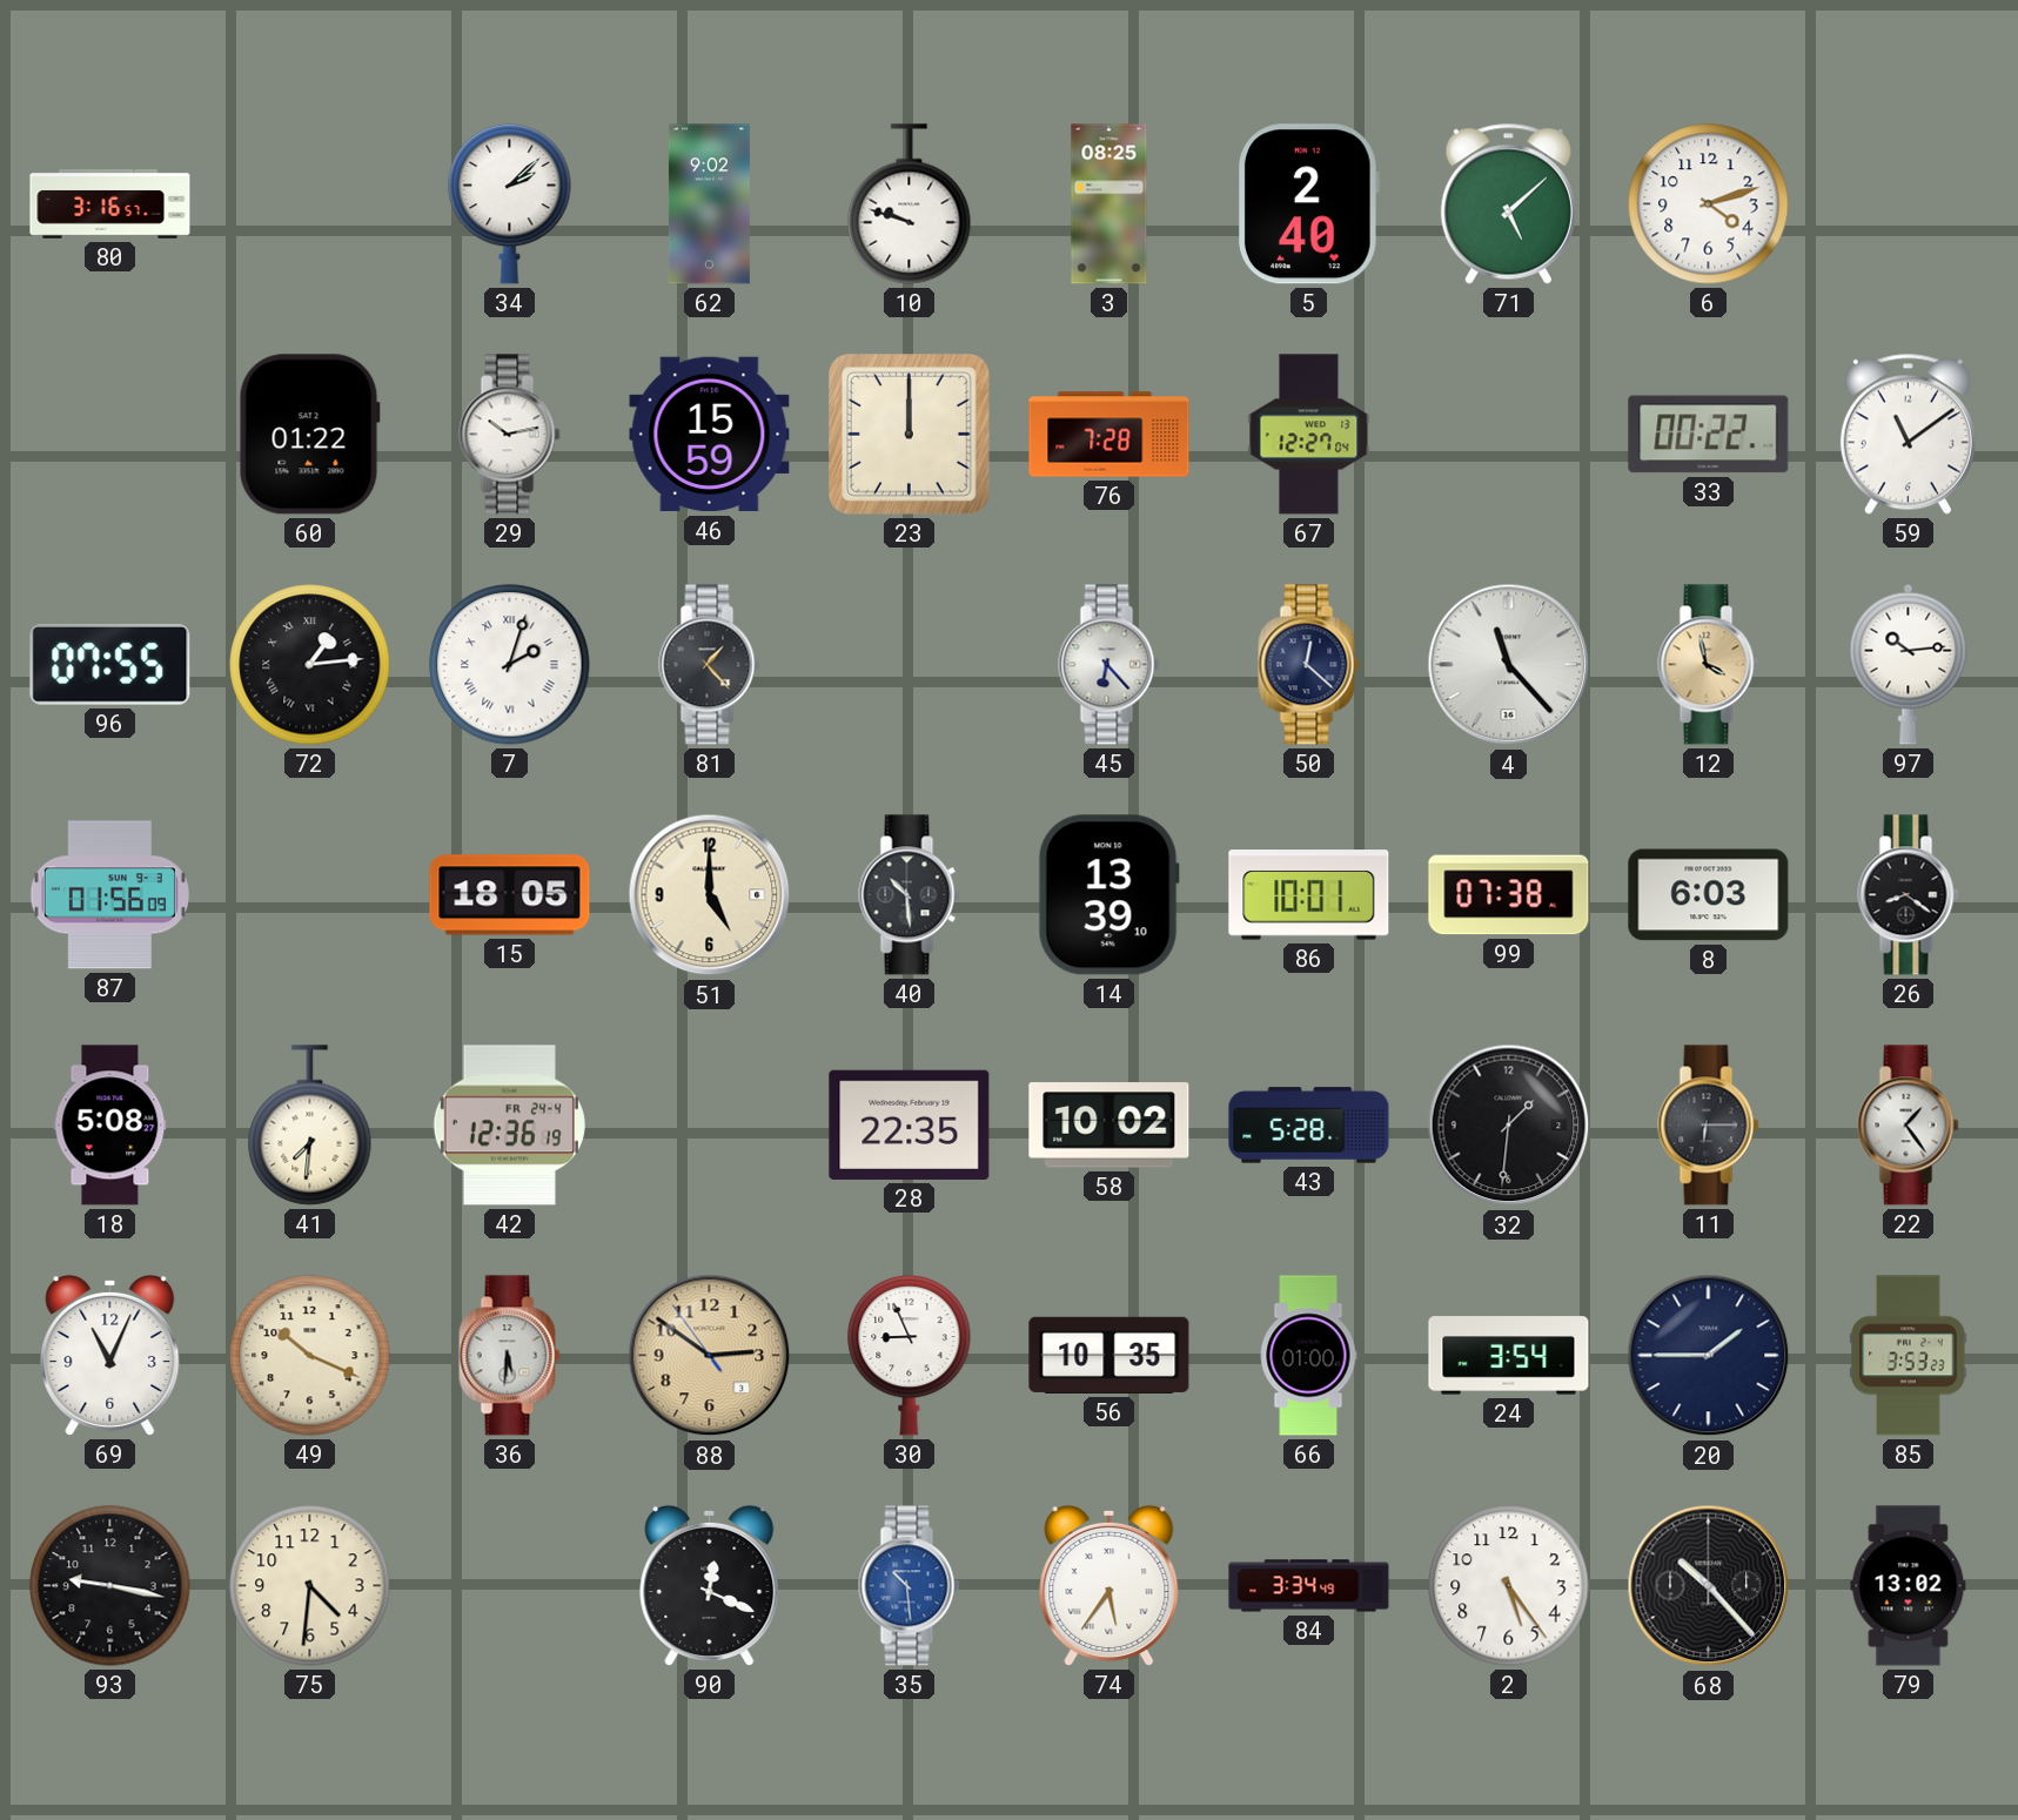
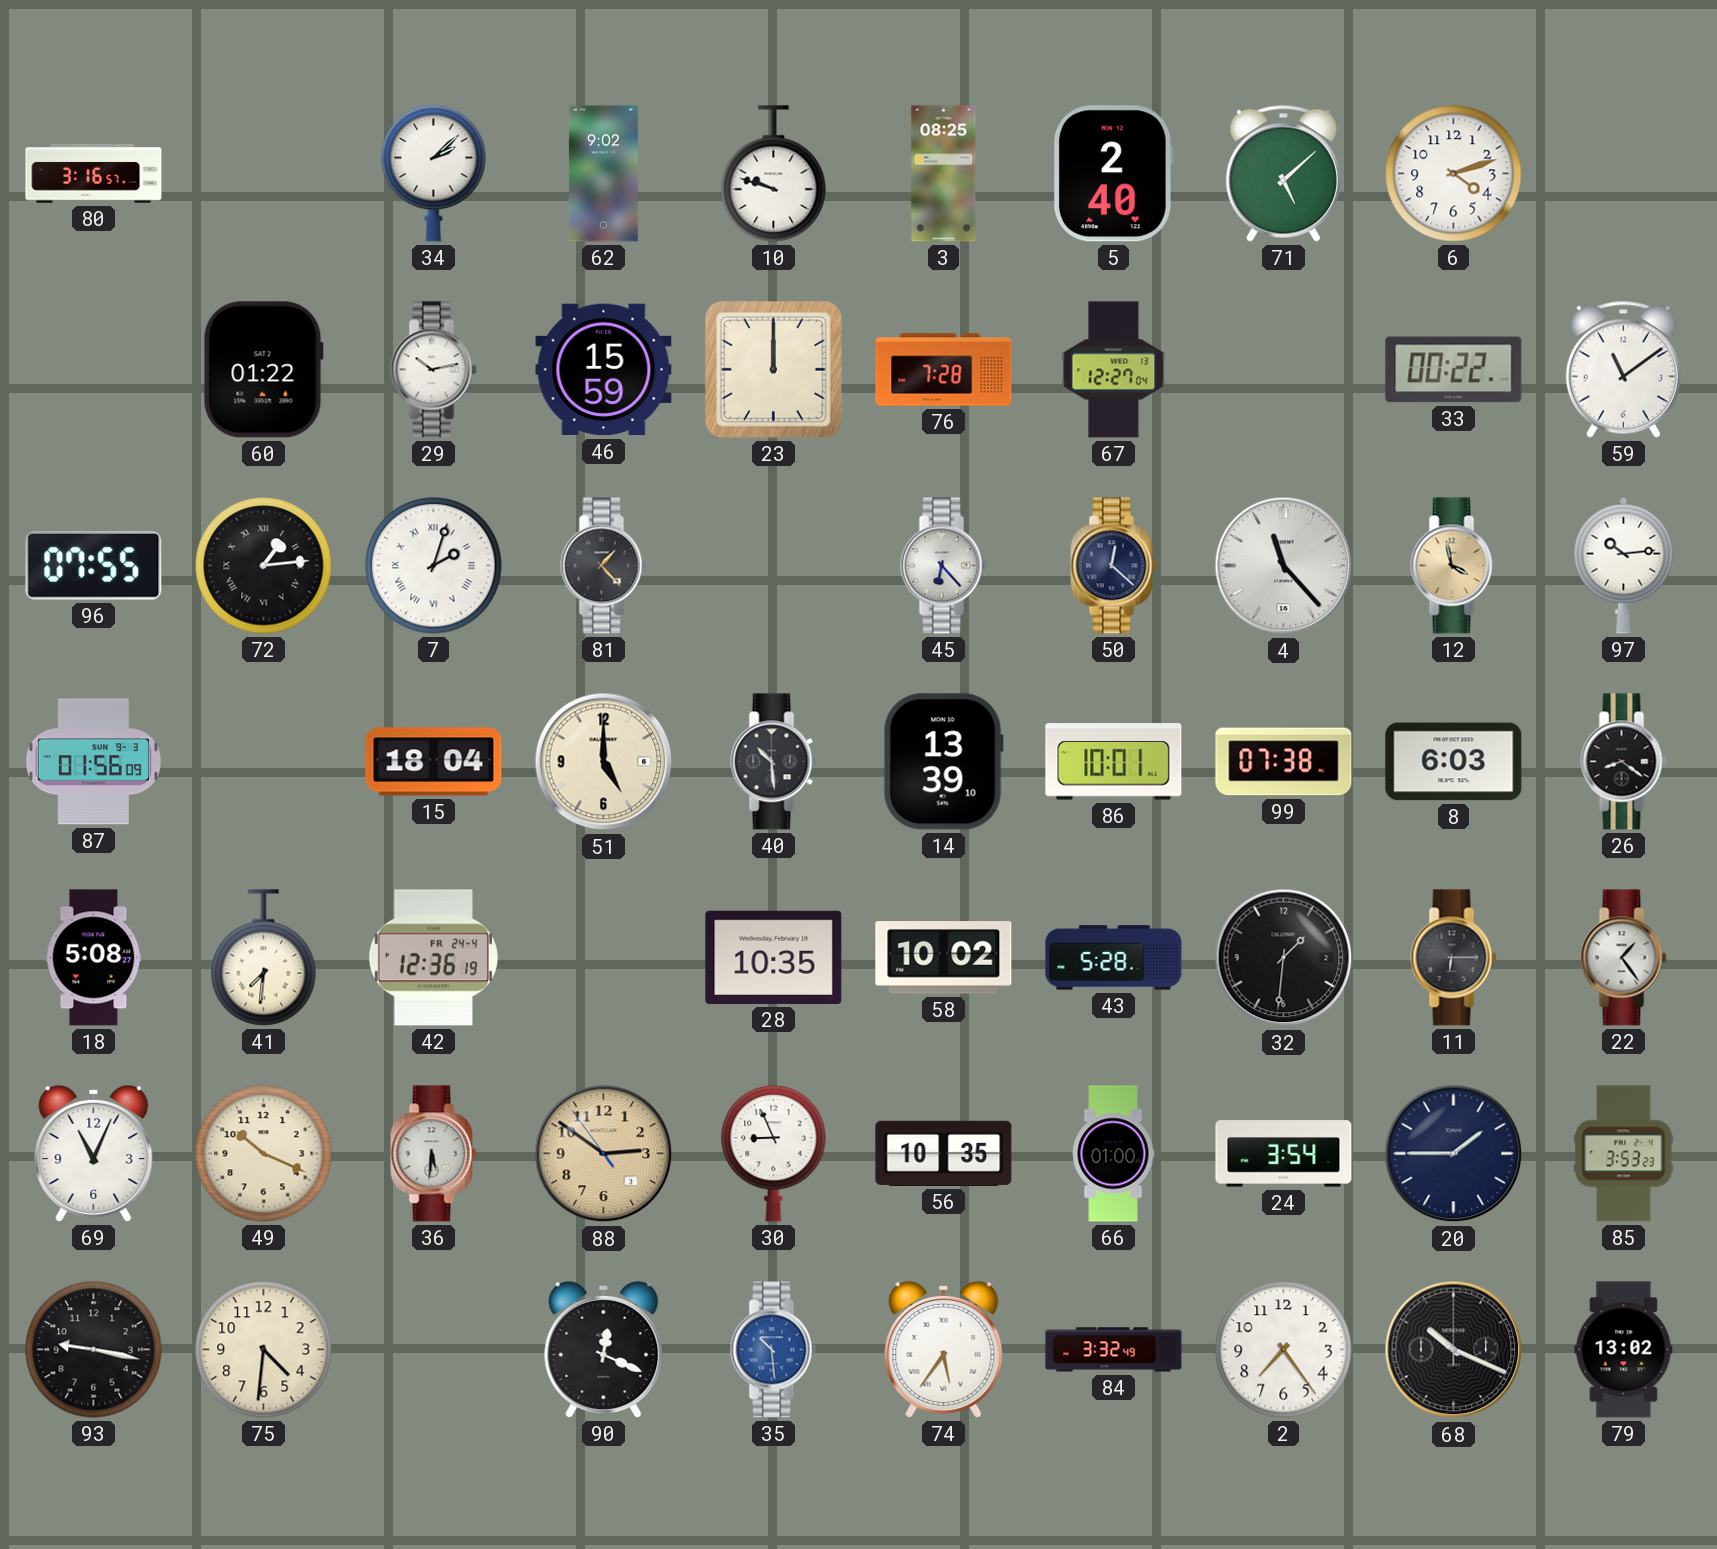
15: 18:05 -> 18:04
28: 22:35 -> 10:35
84: 3:34 -> 3:32
2: 5:24 -> 7:24
68: 10:23 -> 10:19
